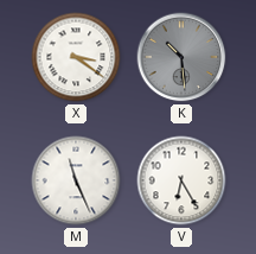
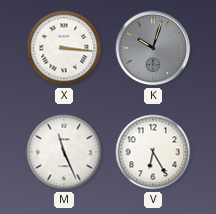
X: 3:21 -> 3:16
K: 10:29 -> 10:03
